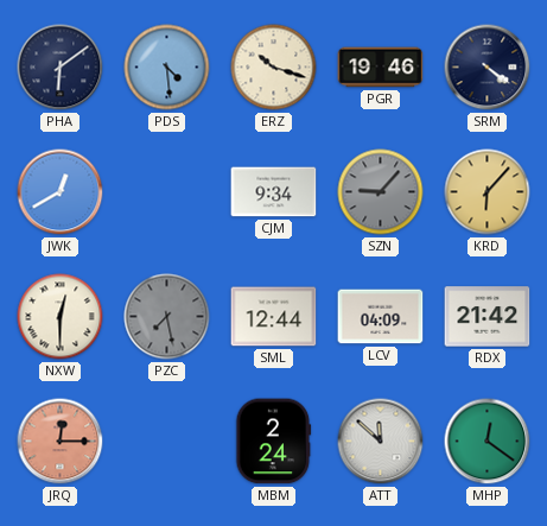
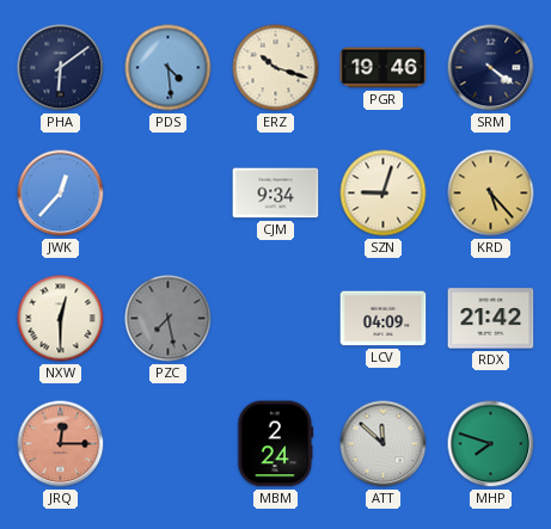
JWK: 12:40 -> 12:37
SZN: 9:07 -> 9:03
SZN dial: grey -> cream
KRD: 6:07 -> 5:23
SML: 12:44 -> none
MHP: 12:21 -> 7:48
